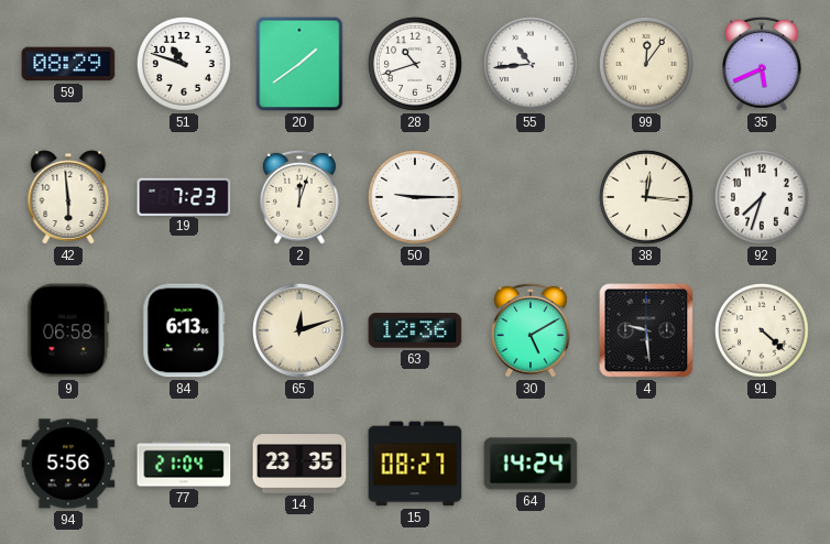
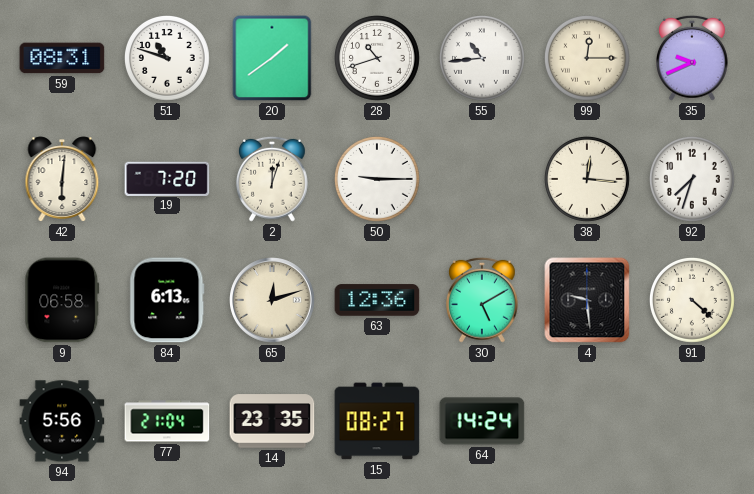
59: 08:29 -> 08:31
99: 12:06 -> 12:15
35: 5:41 -> 9:41
42: 5:59 -> 6:01
19: 7:23 -> 7:20
